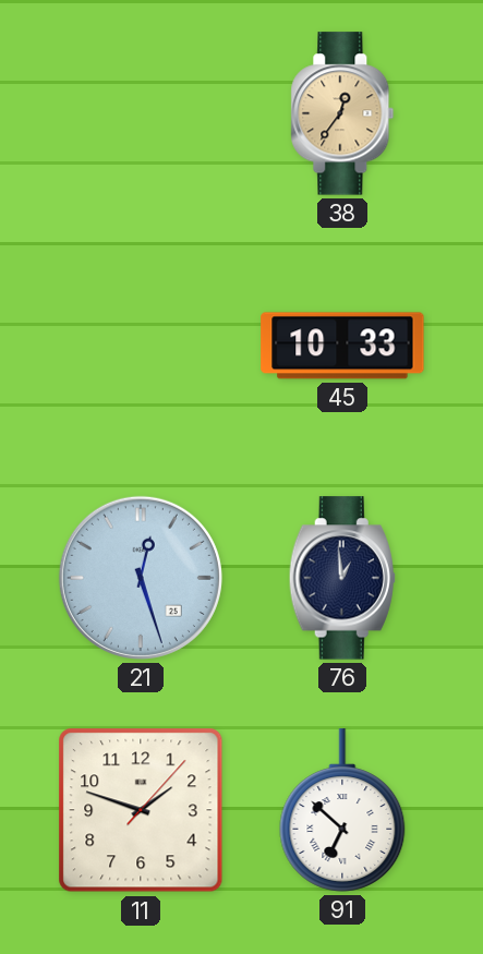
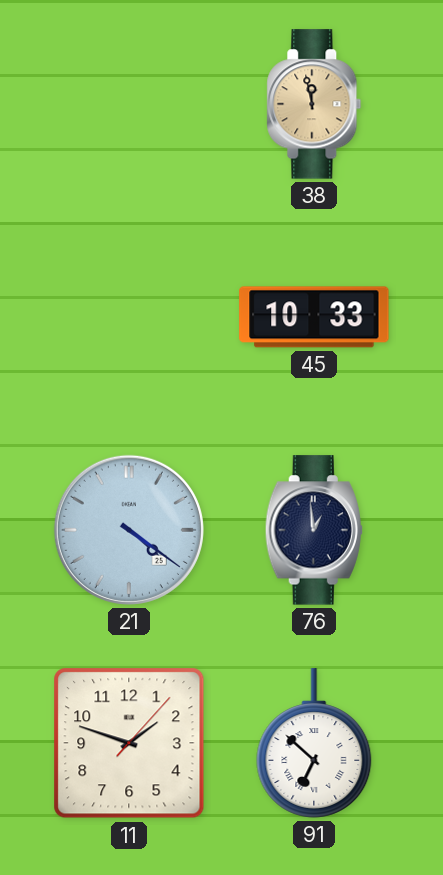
38: 12:36 -> 11:58
21: 12:27 -> 4:21
